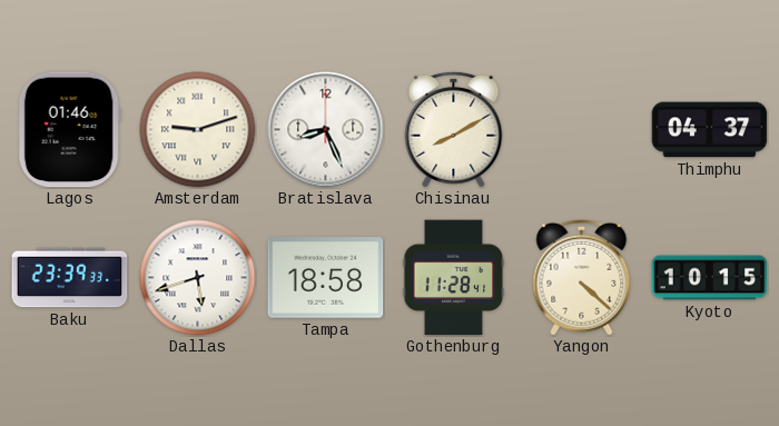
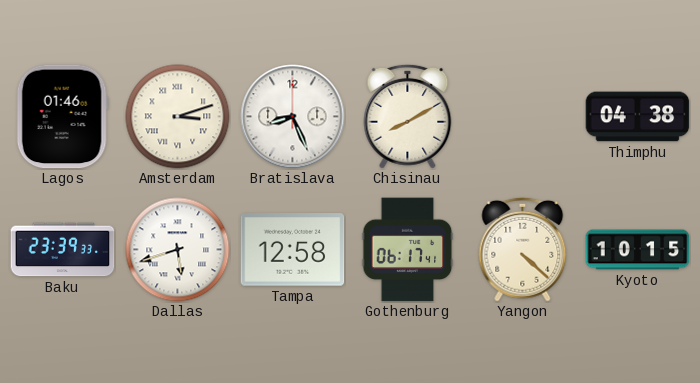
Amsterdam: 9:12 -> 3:12
Thimphu: 04:37 -> 04:38
Tampa: 18:58 -> 12:58
Gothenburg: 11:28 -> 06:17
